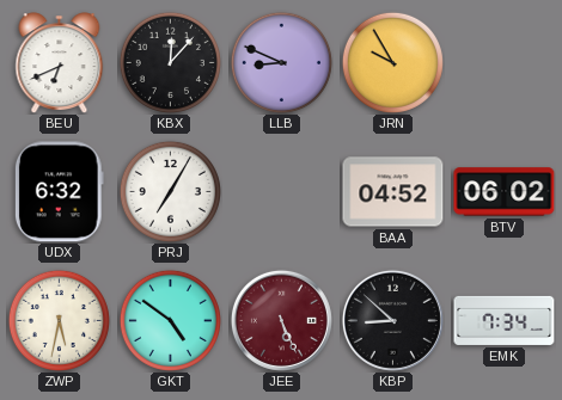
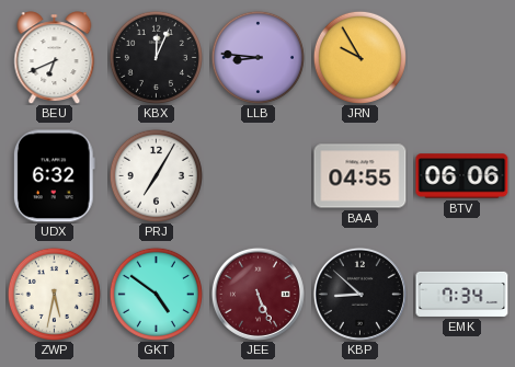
KBX: 12:07 -> 12:04
LLB: 8:49 -> 8:46
BAA: 04:52 -> 04:55
BTV: 06:02 -> 06:06
